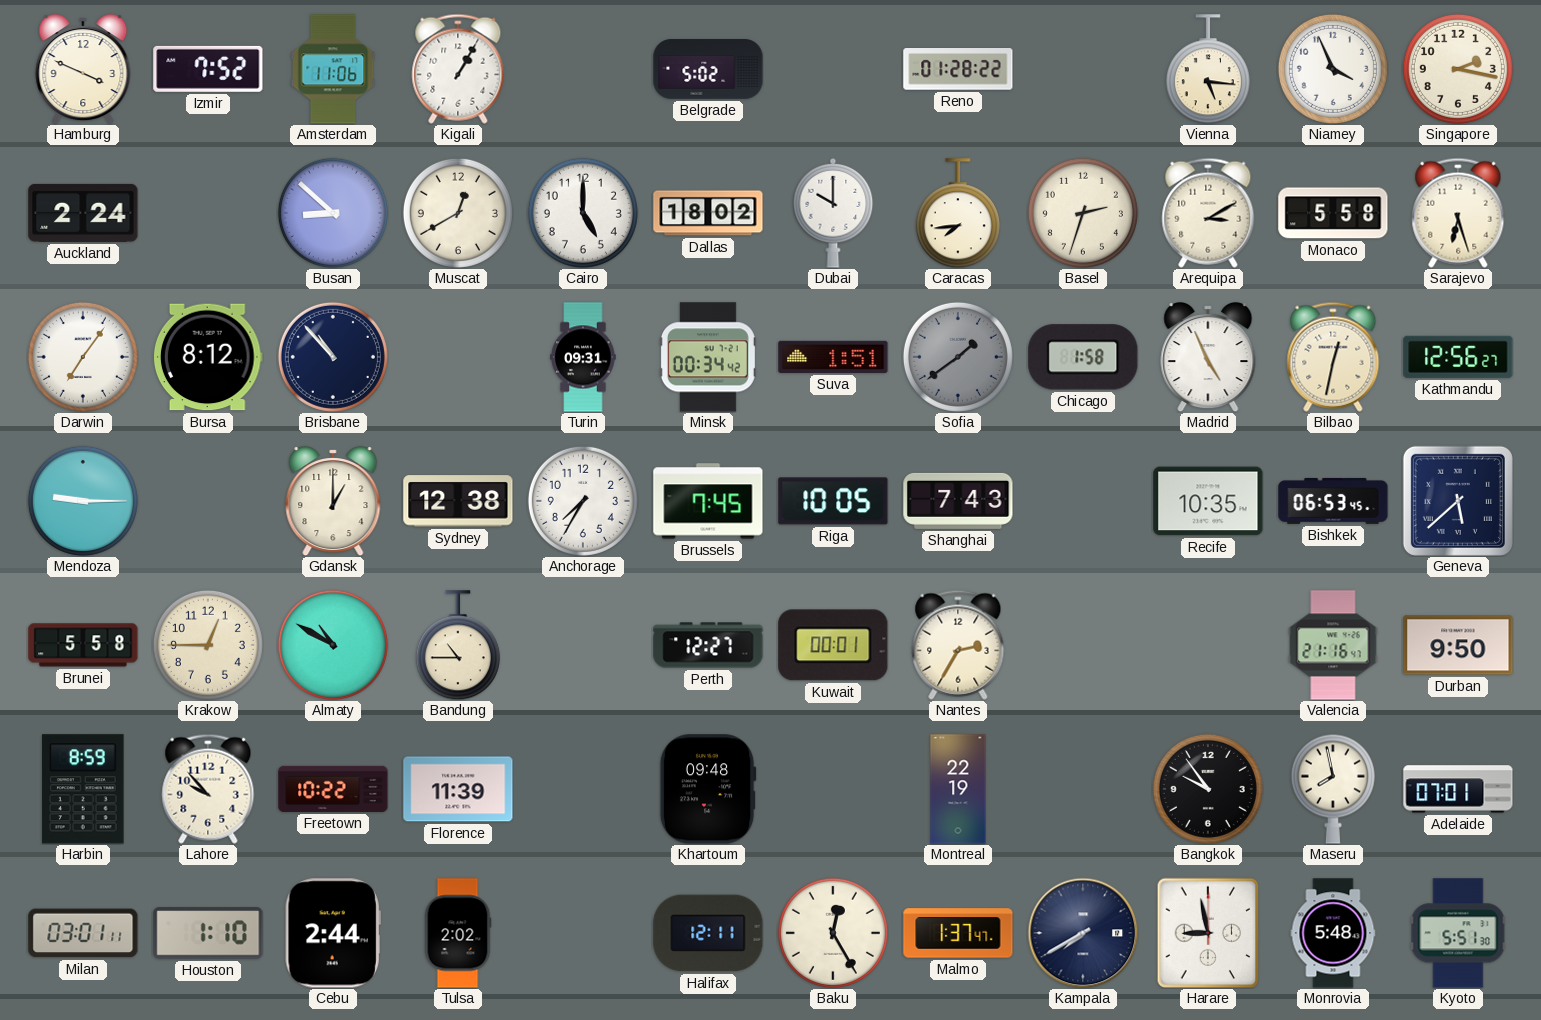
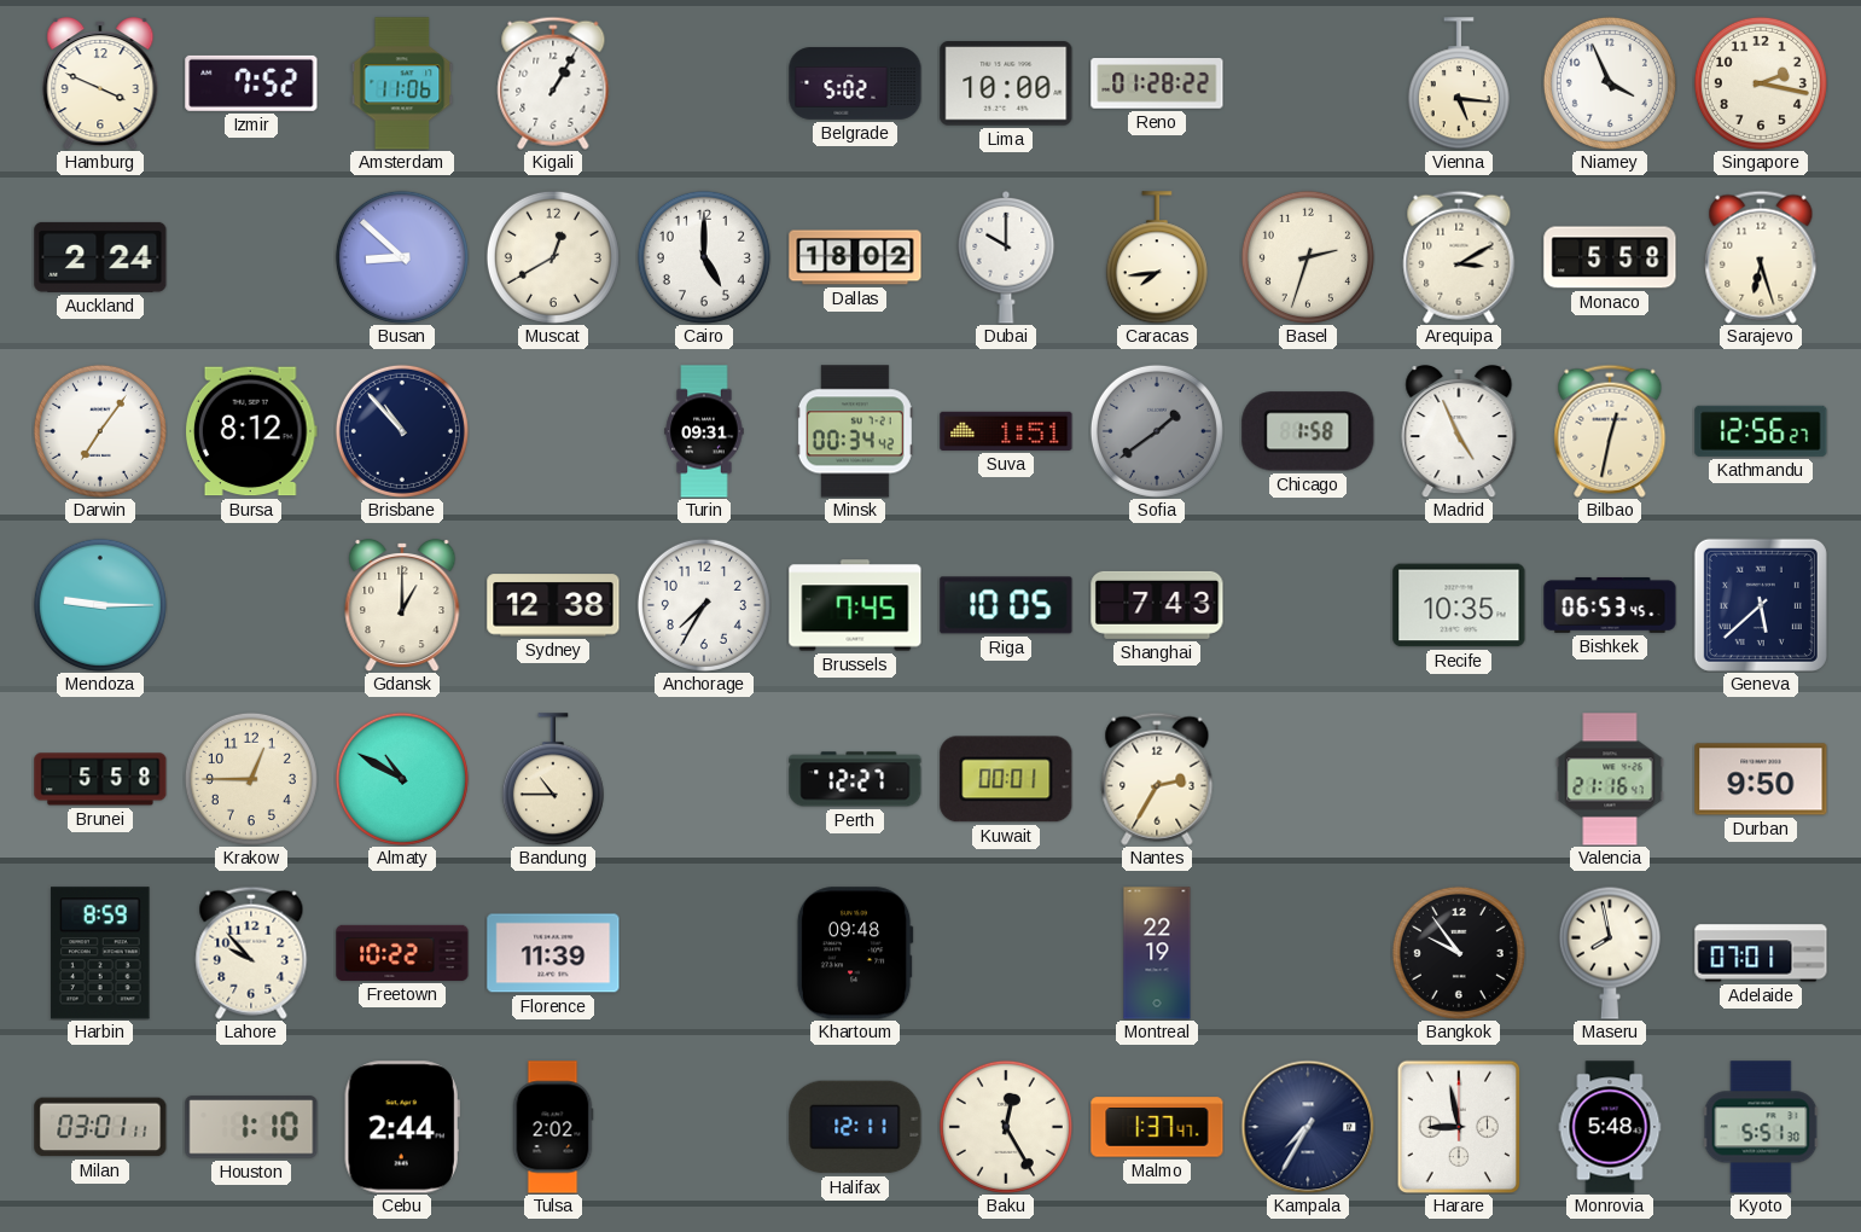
Lima: none -> 10:00
Kampala: 7:40 -> 7:35
